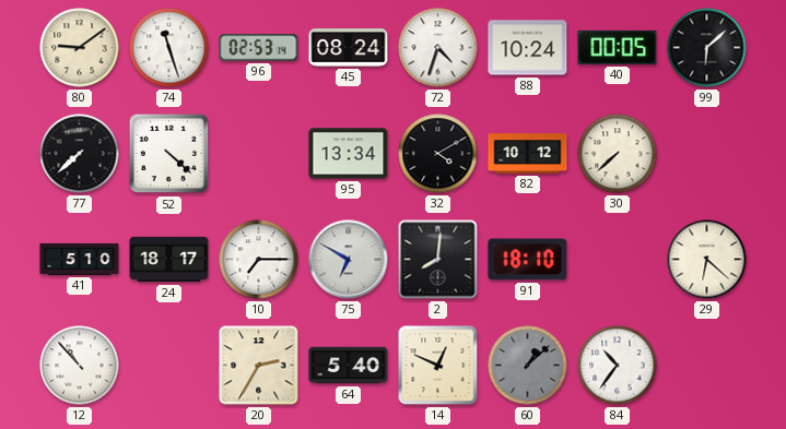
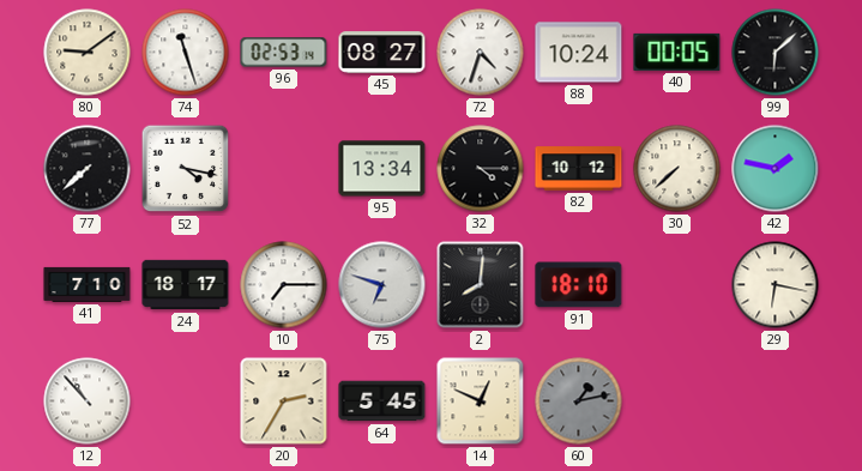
45: 08:24 -> 08:27
52: 4:22 -> 4:17
32: 4:10 -> 4:15
42: none -> 1:47
41: 5:10 -> 7:10
75: 6:50 -> 6:48
29: 6:22 -> 6:17
64: 5:40 -> 5:45
60: 1:08 -> 1:13
84: 10:36 -> none
